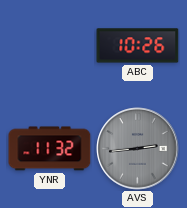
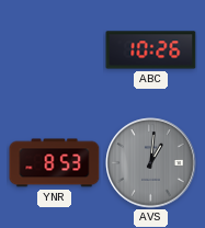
YNR: 11:32 -> 8:53
AVS: 2:44 -> 1:01
